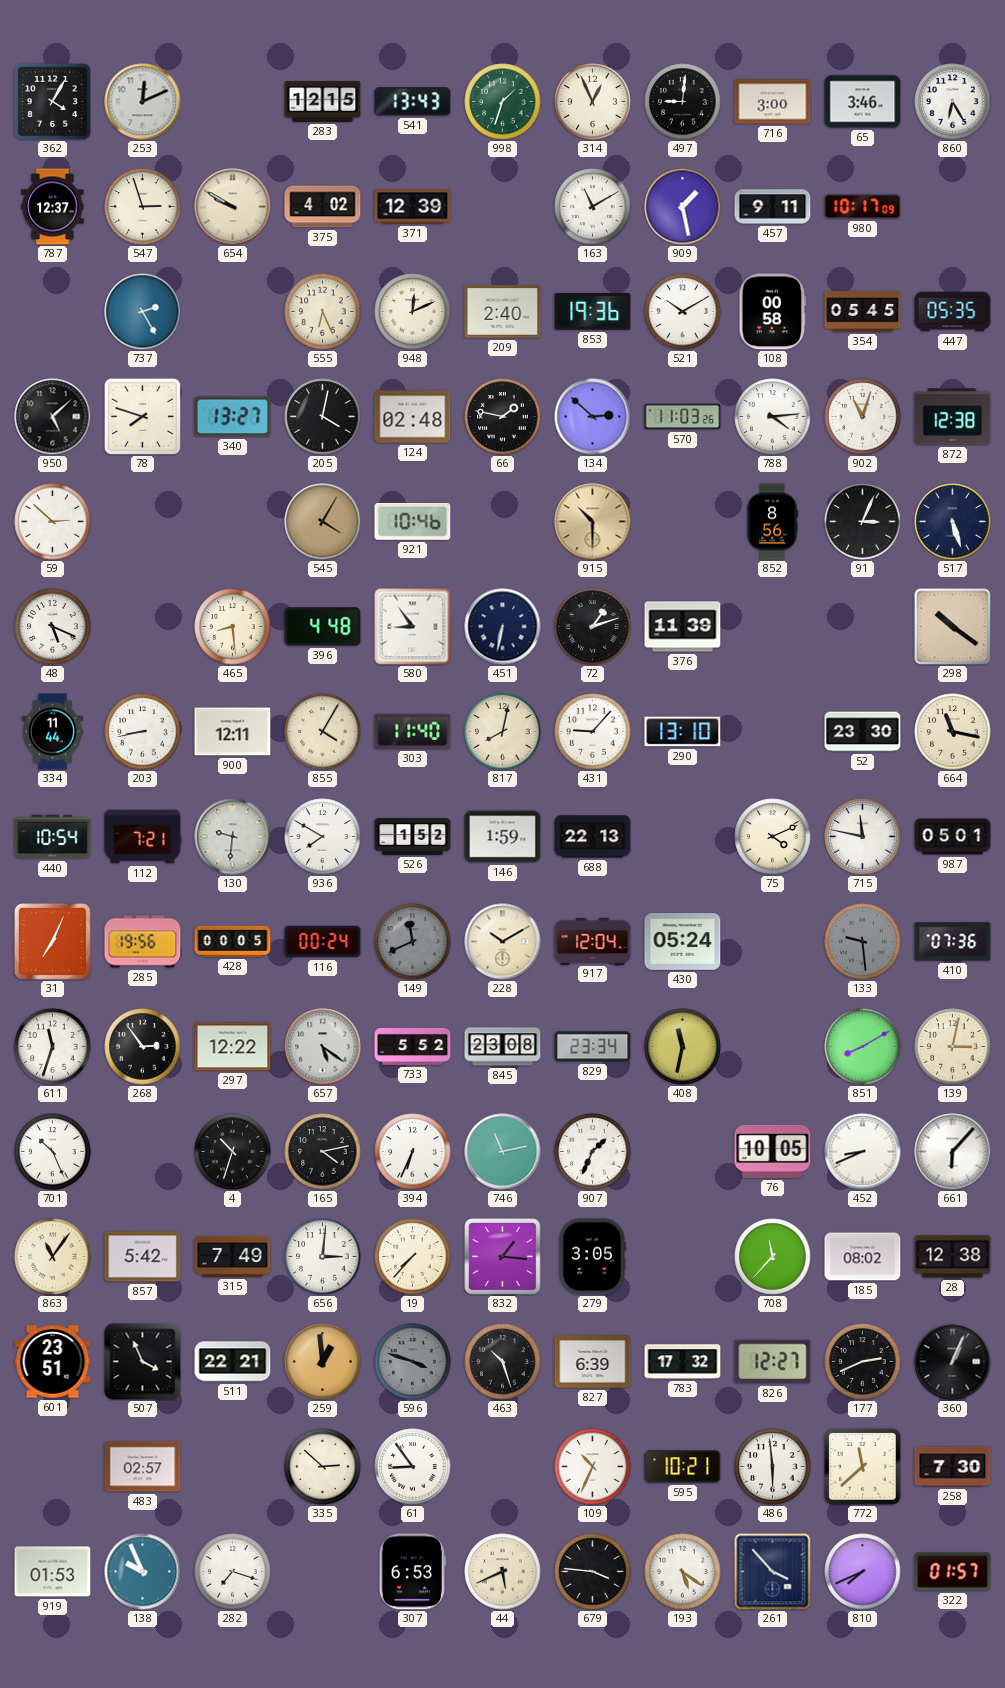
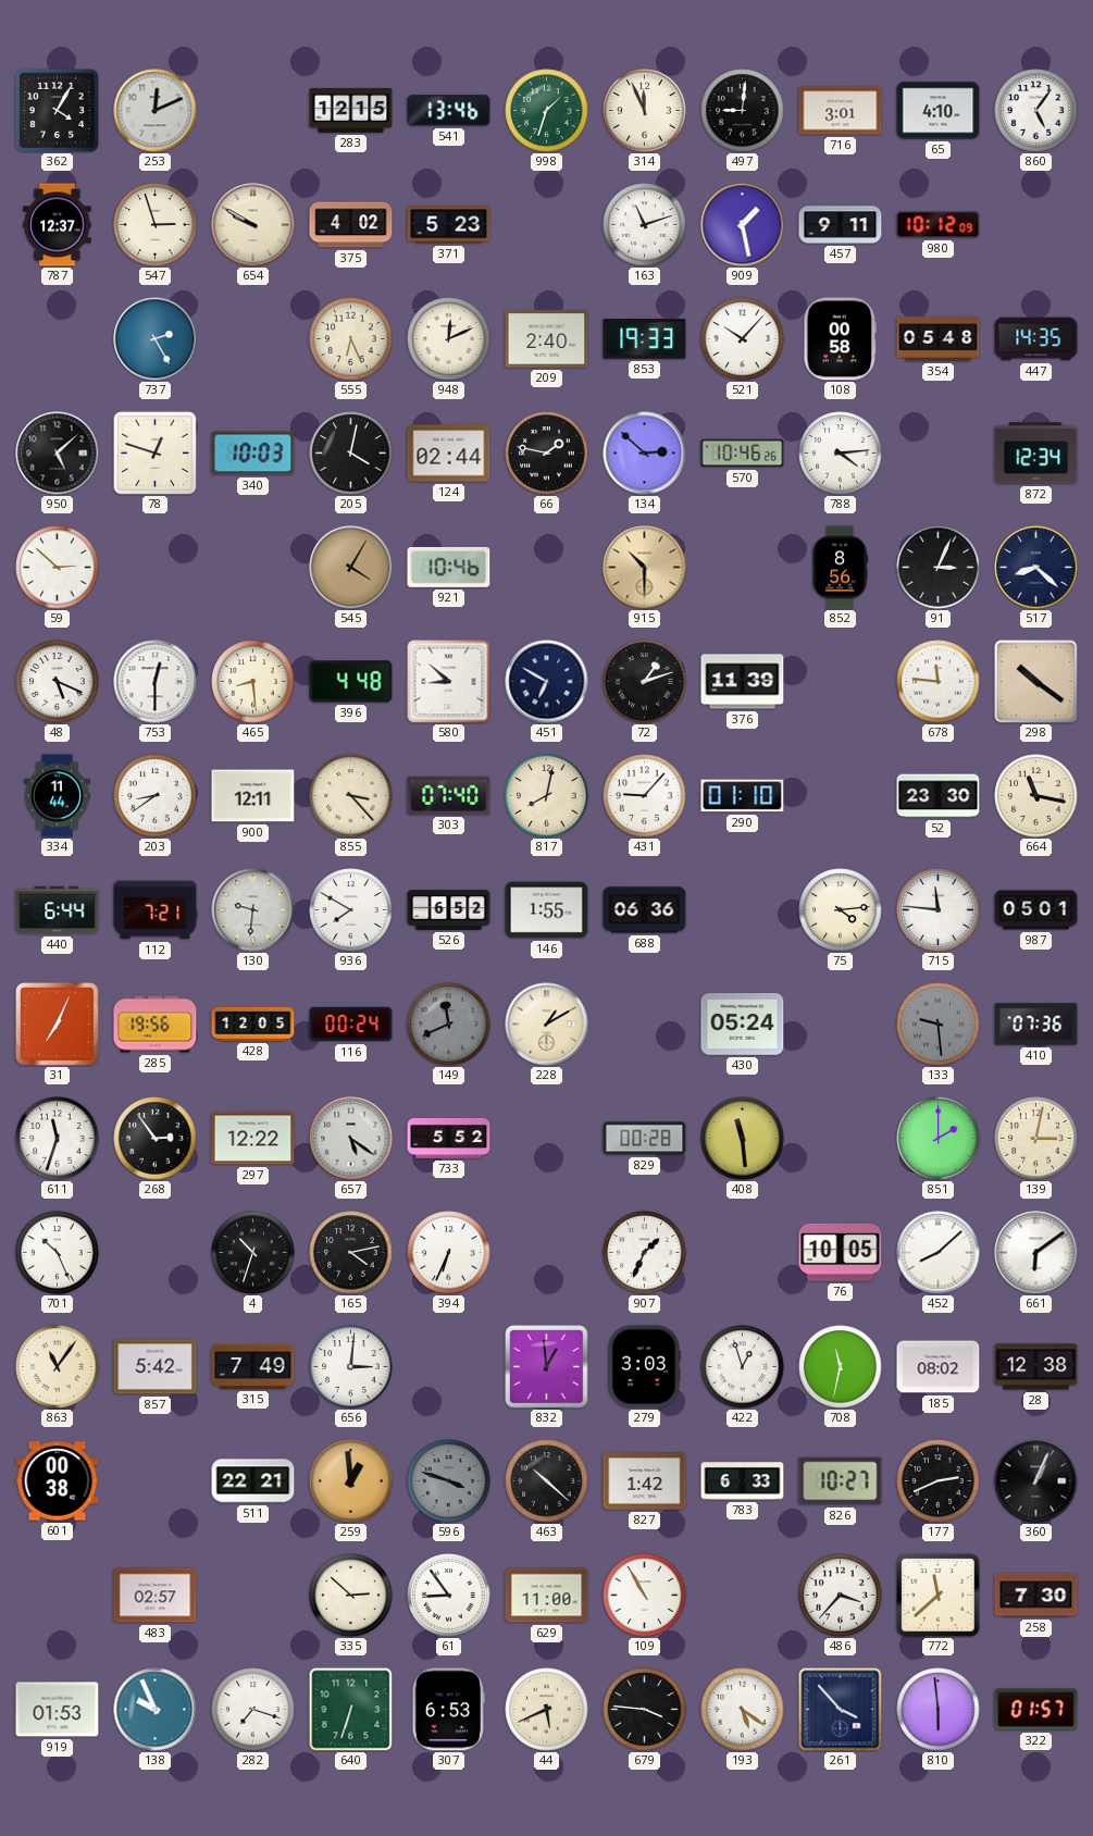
541: 13:43 -> 13:46
314: 12:56 -> 11:56
716: 3:00 -> 3:01
65: 3:46 -> 4:10
860: 6:25 -> 5:06
371: 12:39 -> 5:23
163: 11:10 -> 11:12
980: 10:17 -> 10:12
853: 19:36 -> 19:33
521: 10:10 -> 10:07
354: 05:45 -> 05:48
447: 05:35 -> 14:35
78: 7:48 -> 12:48
340: 13:27 -> 10:03
124: 02:48 -> 02:44
570: 11:03 -> 10:46
902: 11:03 -> none
872: 12:38 -> 12:34
517: 5:27 -> 8:22
753: none -> 12:30
580: 8:54 -> 8:52
451: 6:32 -> 6:50
678: none -> 11:46
203: 8:43 -> 8:39
855: 4:05 -> 3:23
303: 11:40 -> 07:40
290: 13:10 -> 01:10
440: 10:54 -> 6:44
526: 1:52 -> 6:52
146: 1:59 -> 1:55
688: 22:13 -> 06:36
75: 4:11 -> 4:14
715: 11:47 -> 11:46
428: 00:05 -> 12:05
228: 10:10 -> 1:10
917: 12:04 -> none
845: 23:08 -> none
829: 23:34 -> 00:28
408: 11:32 -> 11:29
851: 8:10 -> 2:00
746: 11:13 -> none
452: 8:41 -> 8:08
661: 6:07 -> 6:09
19: 7:37 -> none
832: 1:16 -> 12:59
279: 3:05 -> 3:03
422: none -> 12:57
708: 11:37 -> 11:32
601: 23:51 -> 00:38
507: 3:56 -> none
463: 10:27 -> 10:22
827: 6:39 -> 1:42
783: 17:32 -> 6:33
826: 12:27 -> 10:27
629: none -> 11:00
109: 10:34 -> 10:55
595: 10:21 -> none
486: 5:59 -> 3:37
640: none -> 6:33
810: 7:41 -> 5:59
